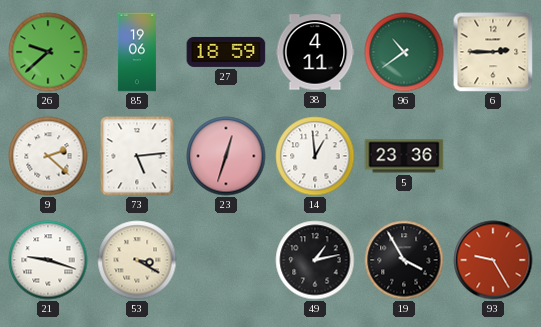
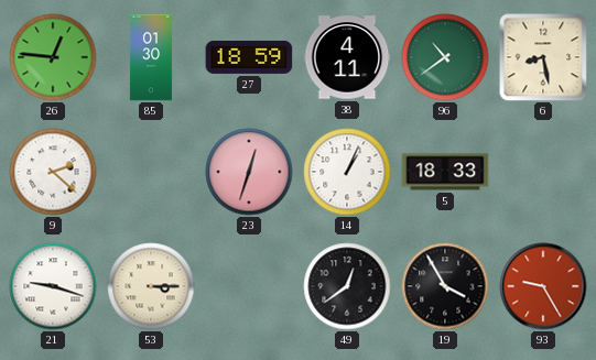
26: 9:38 -> 12:46
85: 19:06 -> 01:30
6: 2:45 -> 8:28
73: 5:14 -> none
14: 12:59 -> 1:04
5: 23:36 -> 18:33
53: 3:20 -> 3:15
49: 1:13 -> 12:39
